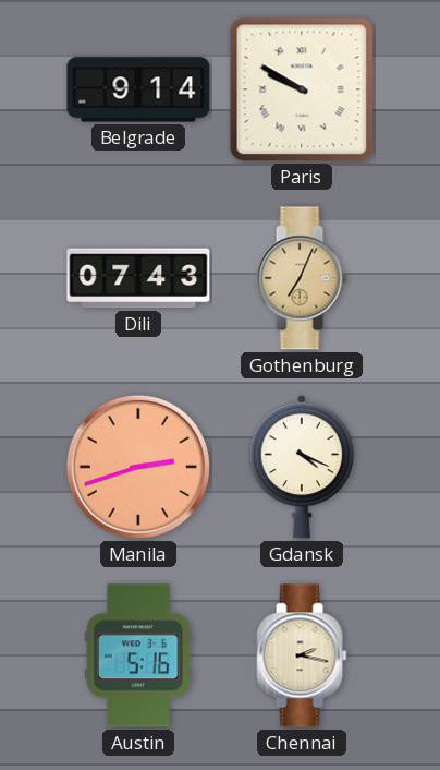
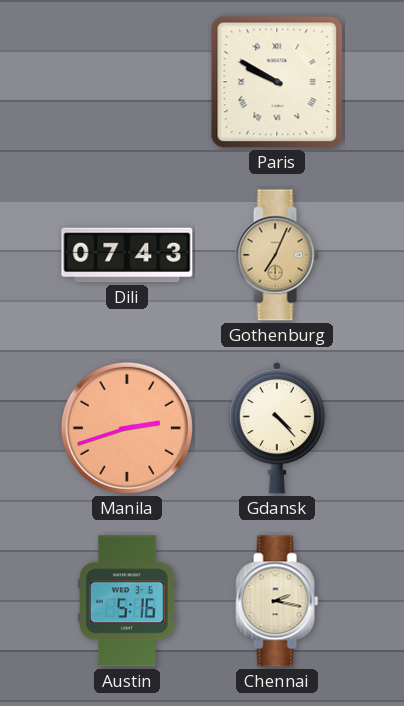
Belgrade: 9:14 -> none
Gdansk: 4:19 -> 4:23
